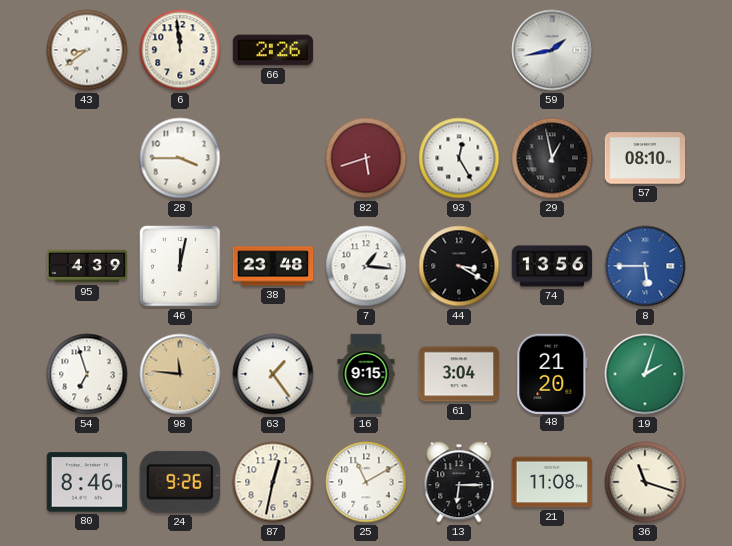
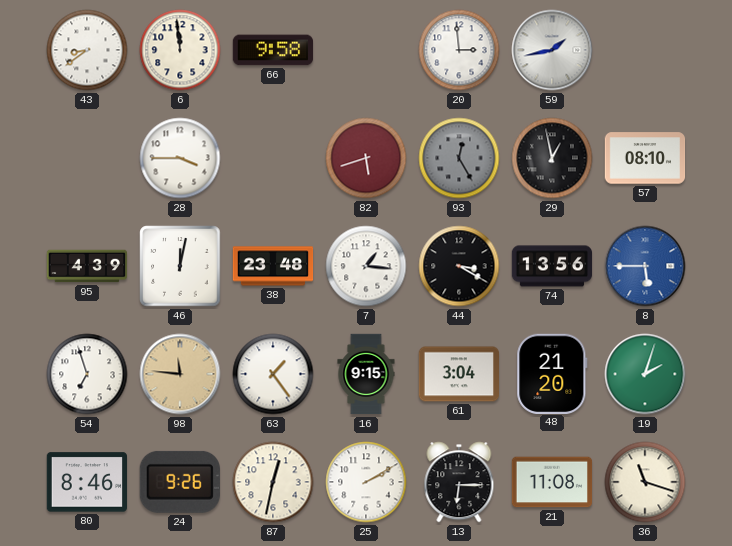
66: 2:26 -> 9:58
20: none -> 2:59
93 dial: white -> grey
25: 11:10 -> 2:10
